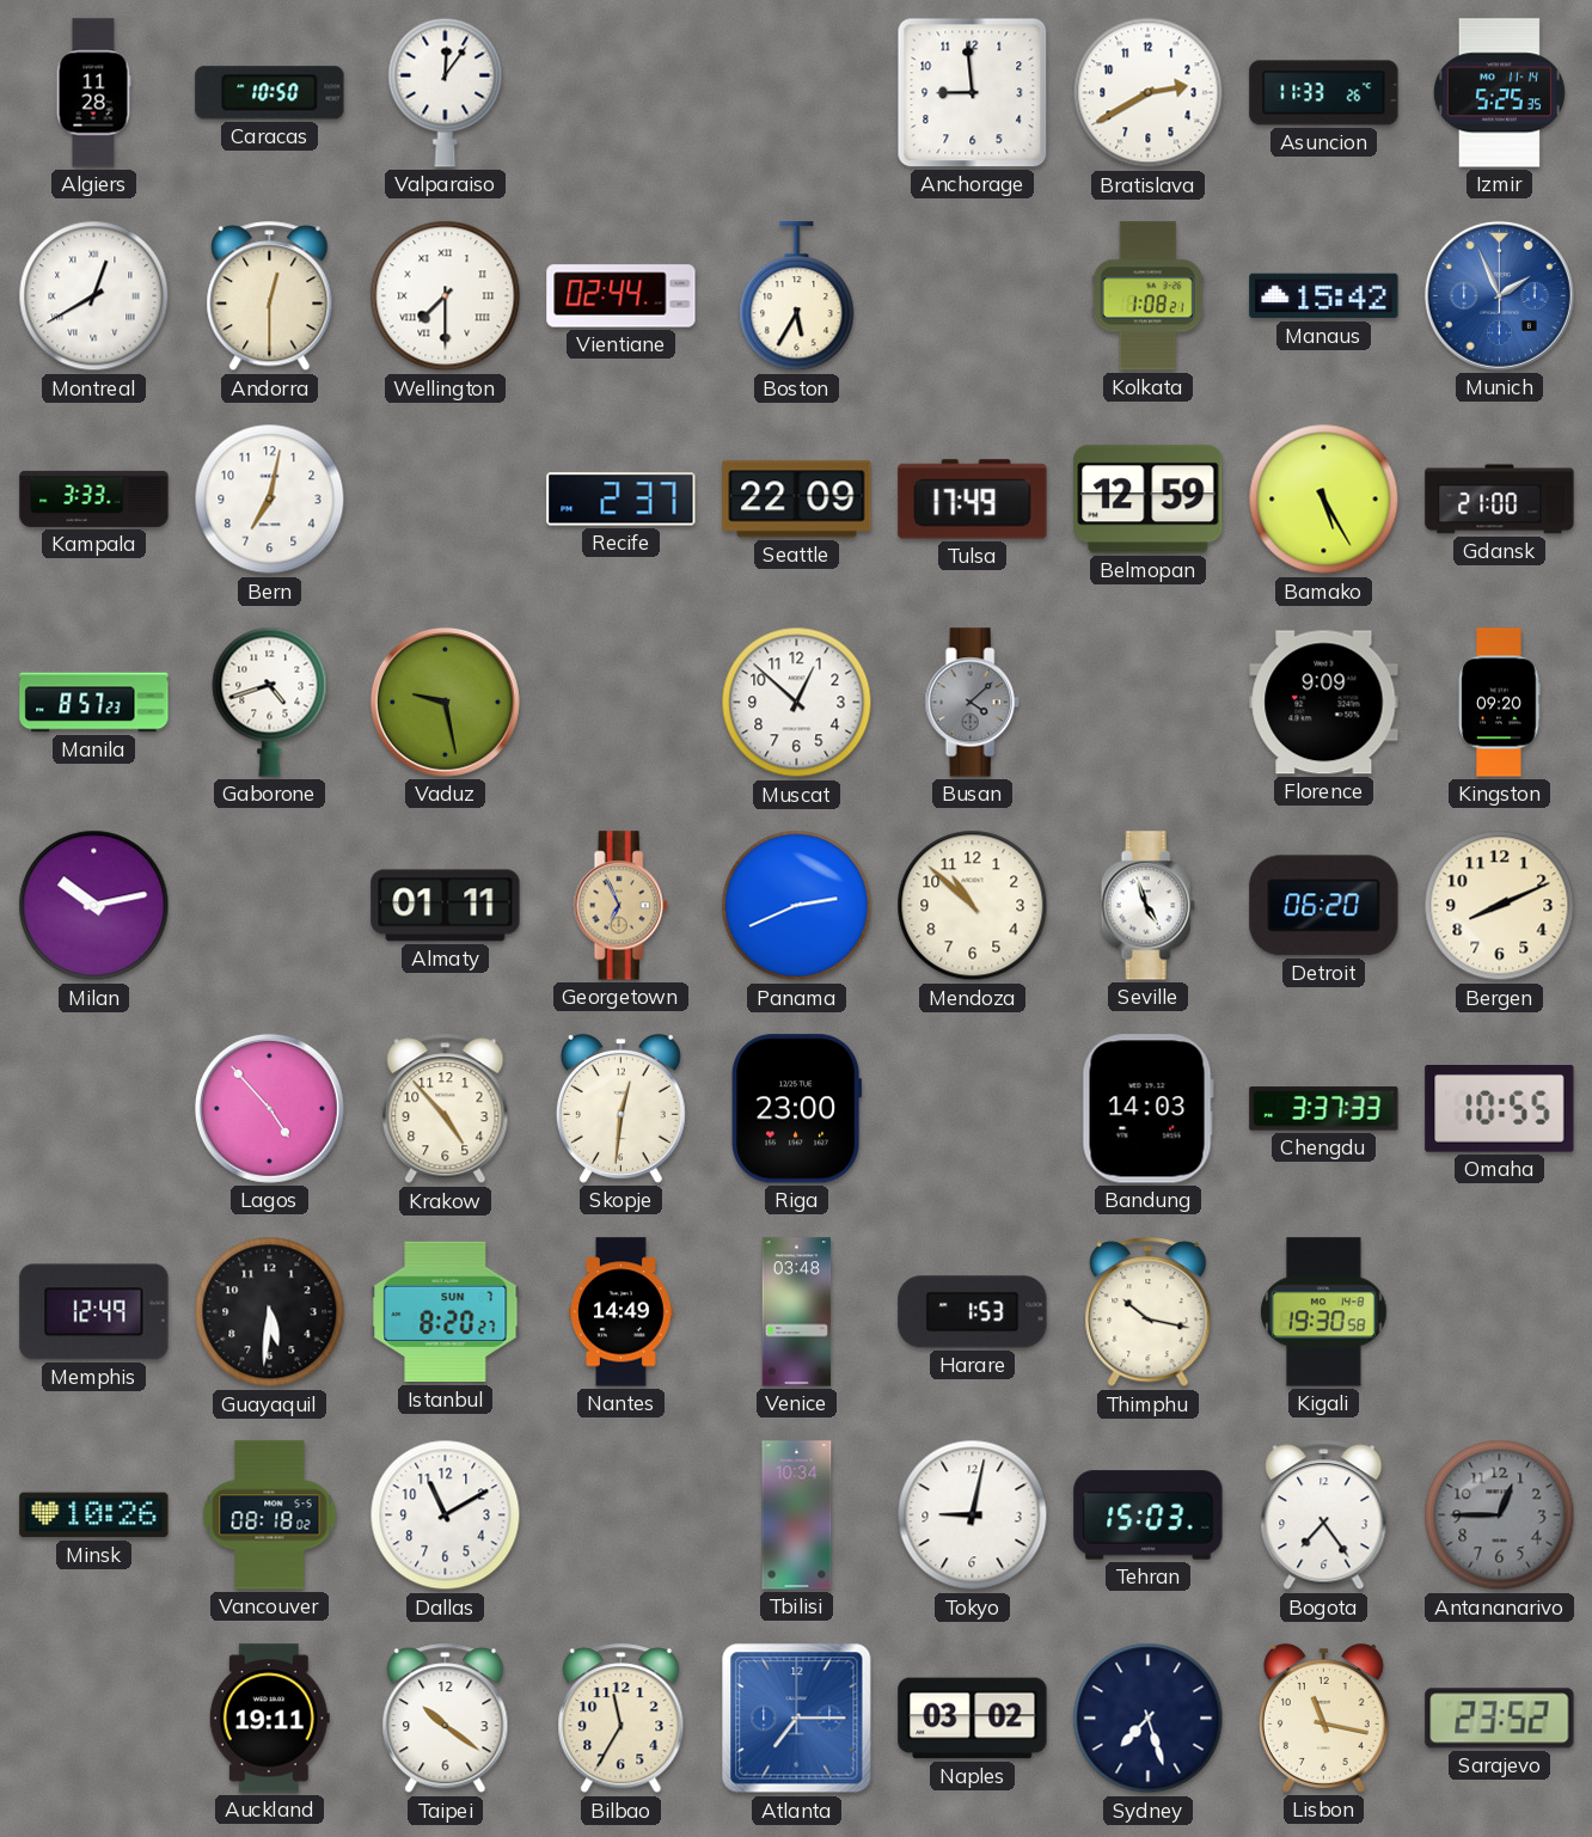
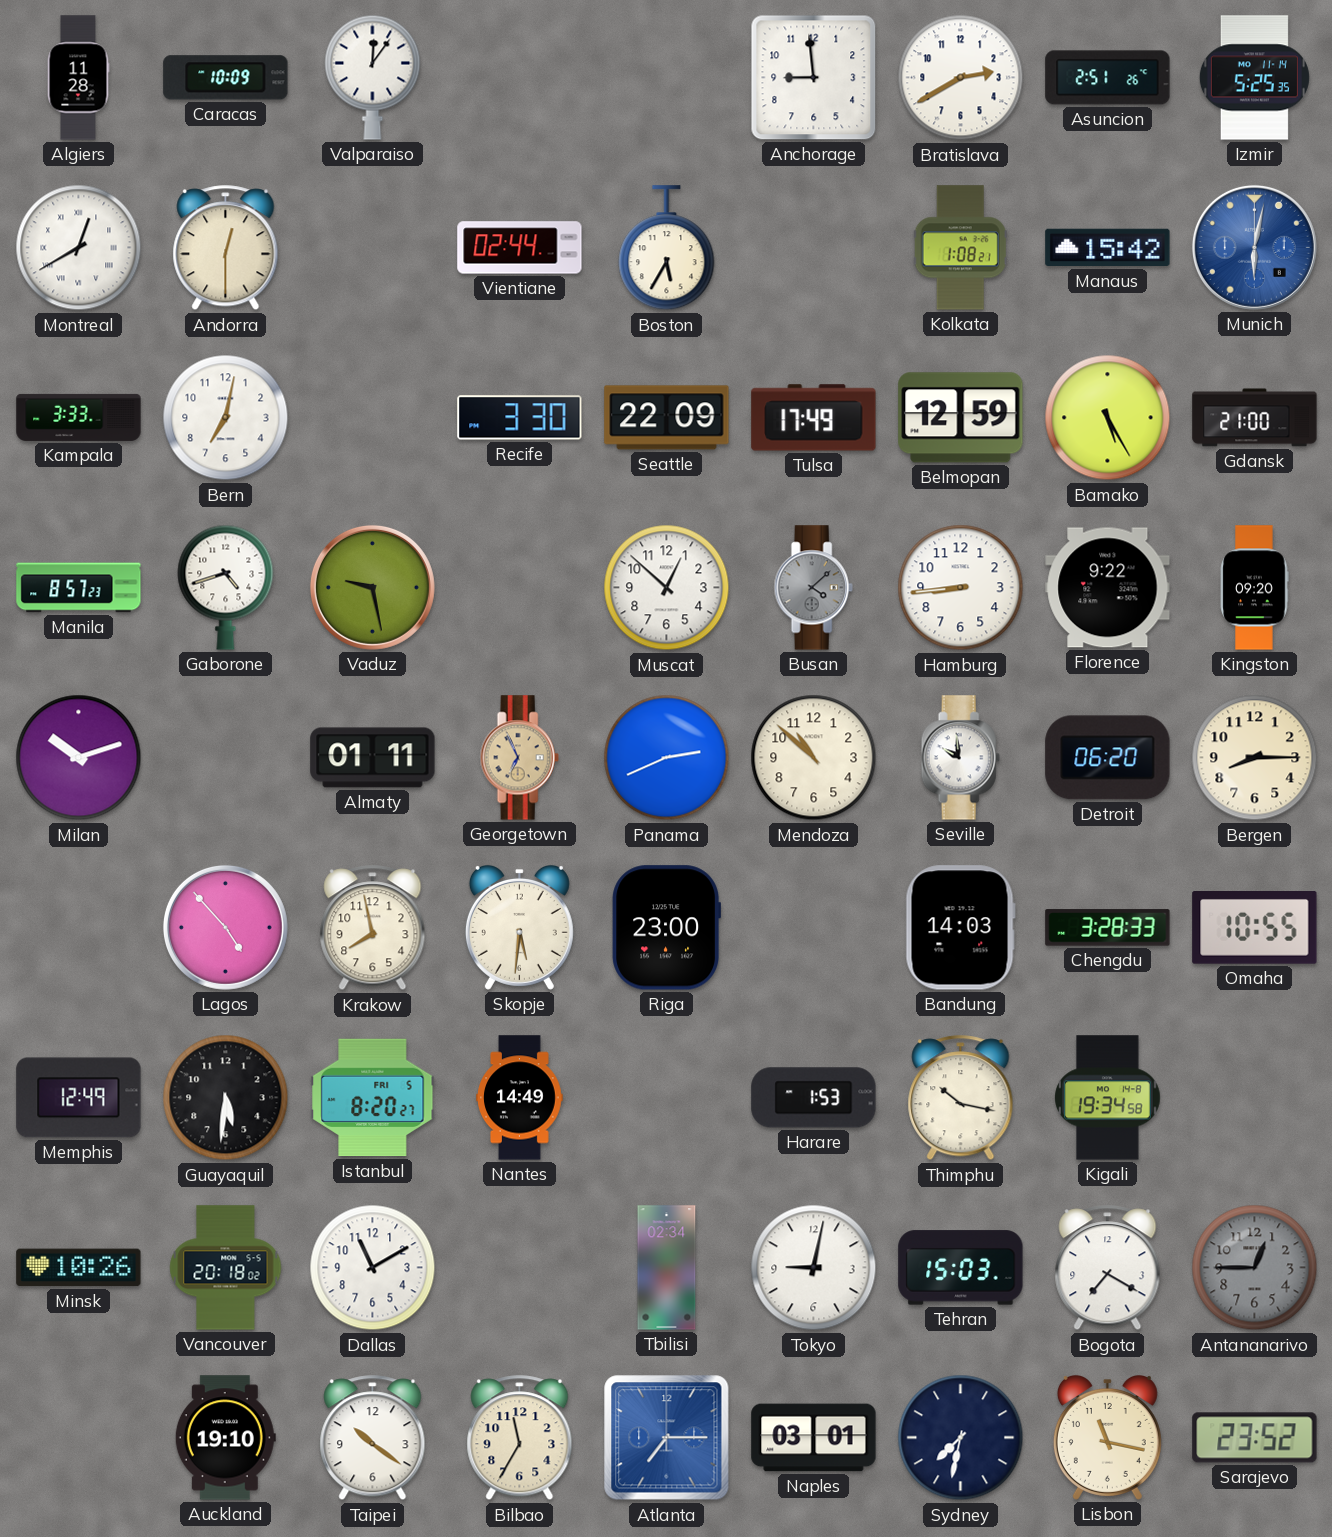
Caracas: 10:50 -> 10:09
Asuncion: 11:33 -> 2:51
Wellington: 7:30 -> none
Munich: 1:56 -> 6:02
Recife: 2:37 -> 3:30
Hamburg: none -> 8:44
Florence: 9:09 -> 9:22
Milan: 10:13 -> 10:12
Seville: 4:57 -> 9:59
Bergen: 8:11 -> 8:15
Krakow: 4:53 -> 7:58
Skopje: 12:31 -> 5:31
Chengdu: 3:37 -> 3:28
Istanbul date: SUN 7 -> FRI 5
Venice: 03:48 -> none
Kigali: 19:30 -> 19:34
Vancouver: 08:18 -> 20:18
Tbilisi: 10:34 -> 02:34
Bogota: 7:24 -> 7:20
Auckland: 19:11 -> 19:10
Naples: 03:02 -> 03:01
Sydney: 7:27 -> 7:32
